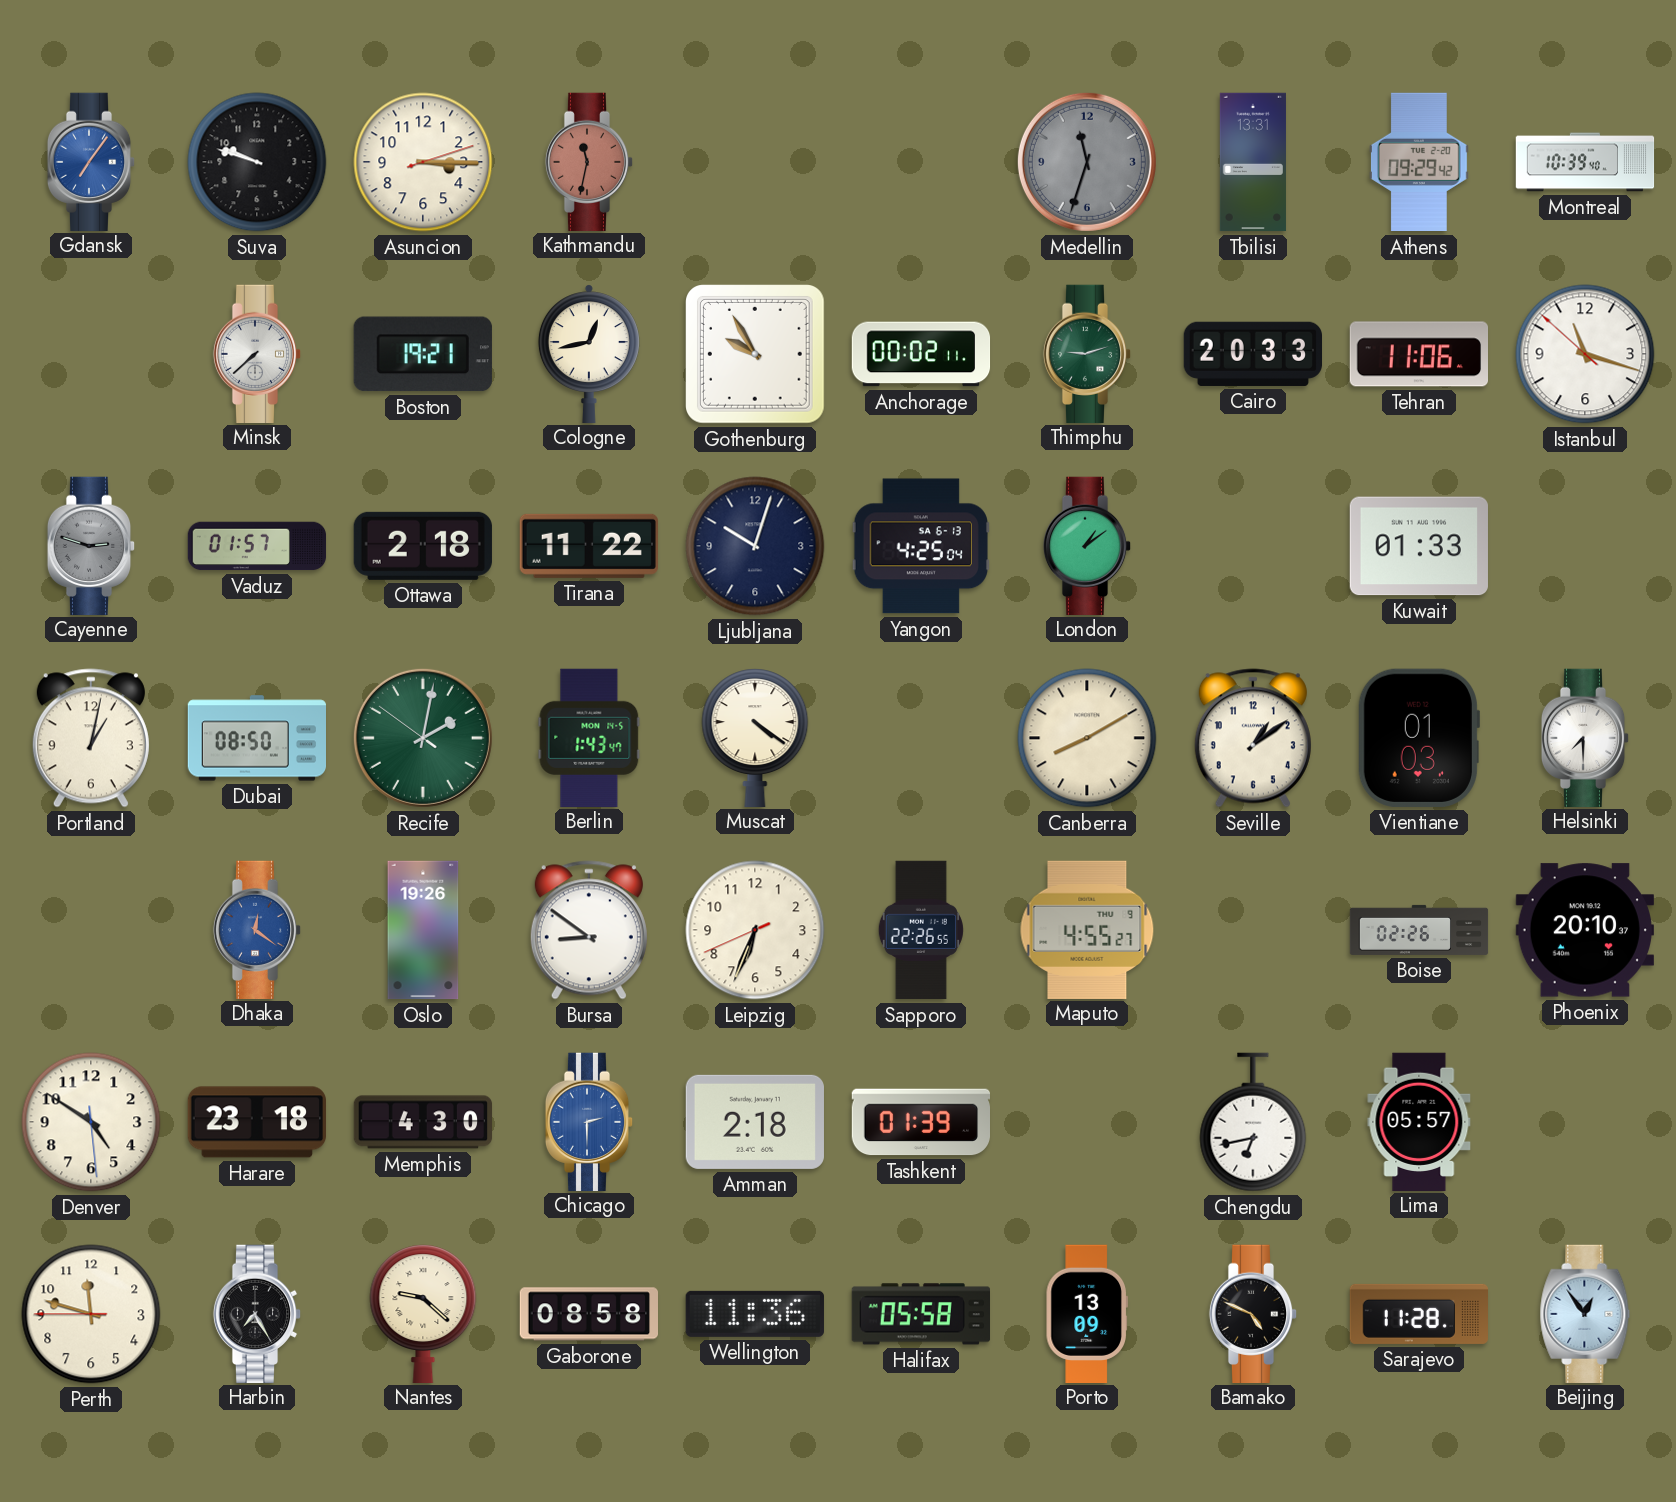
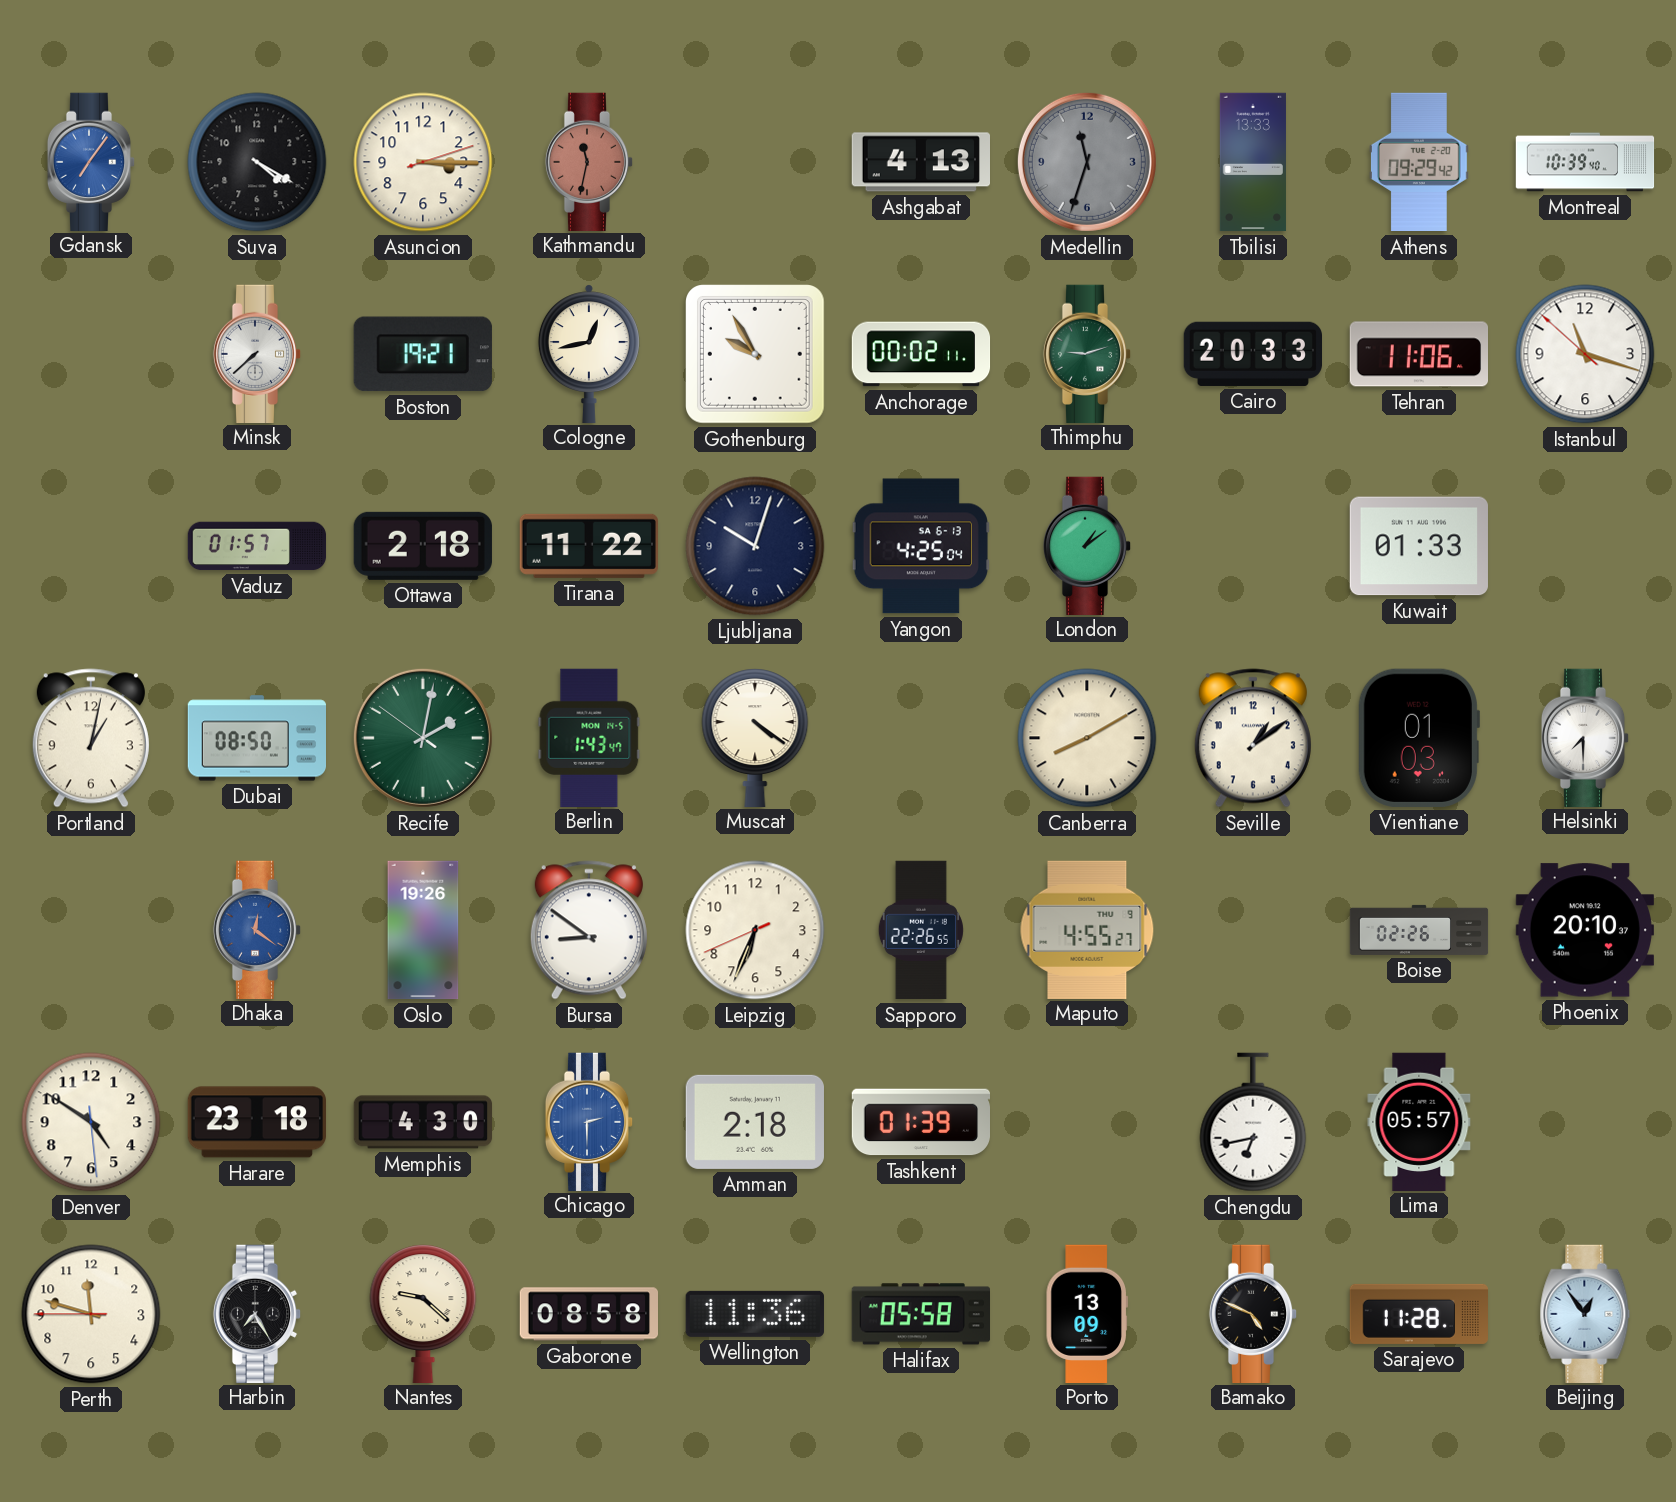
Suva: 9:48 -> 4:20
Ashgabat: none -> 4:13
Tbilisi: 13:31 -> 13:33
Cayenne: 2:48 -> none
